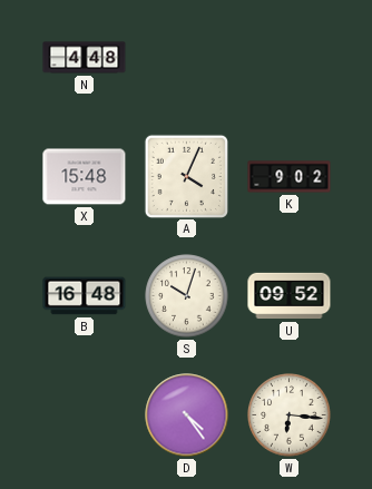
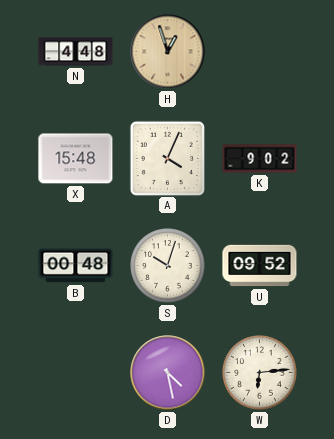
H: none -> 12:57
B: 16:48 -> 00:48
D: 4:24 -> 4:28
W: 6:16 -> 6:14
